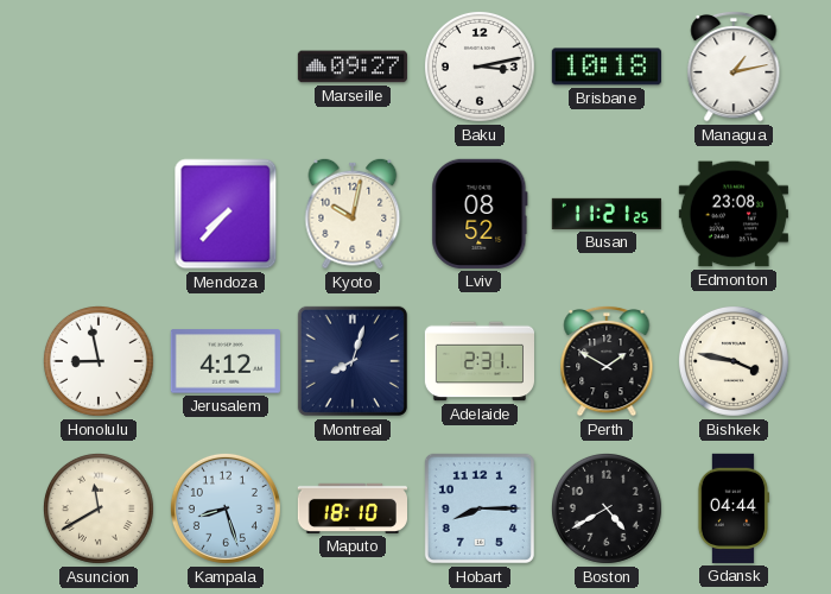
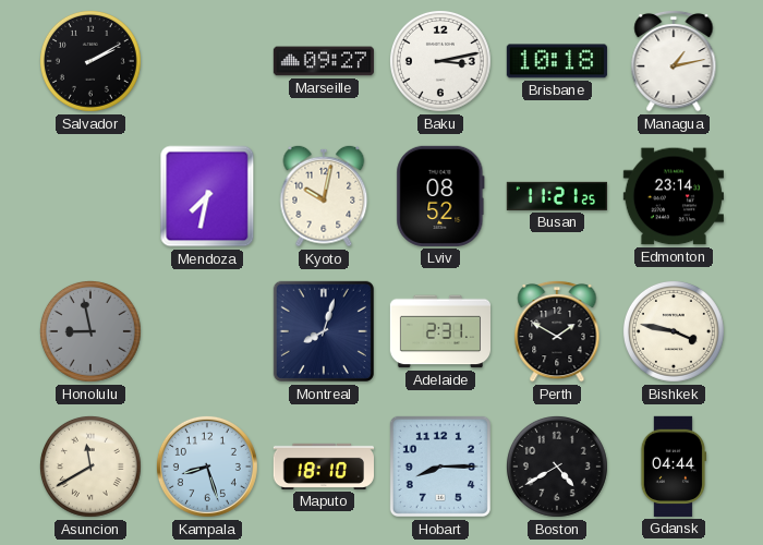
Salvador: none -> 2:10
Mendoza: 7:37 -> 7:32
Edmonton: 23:08 -> 23:14
Honolulu dial: white -> grey
Jerusalem: 4:12 -> none
